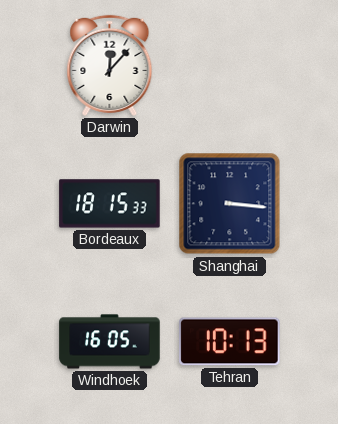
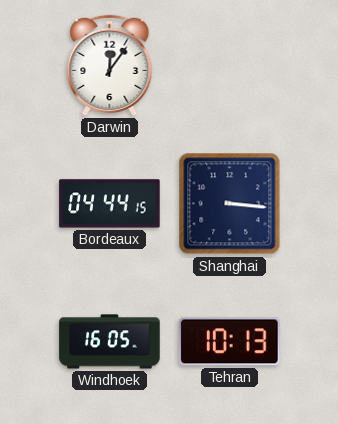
Darwin: 12:07 -> 12:06
Bordeaux: 18:15 -> 04:44
